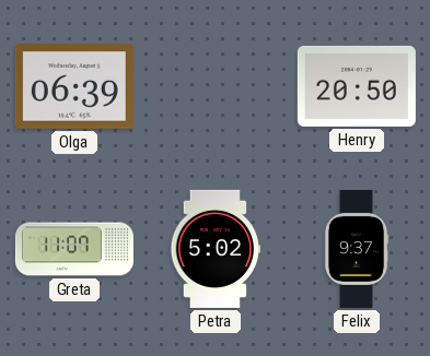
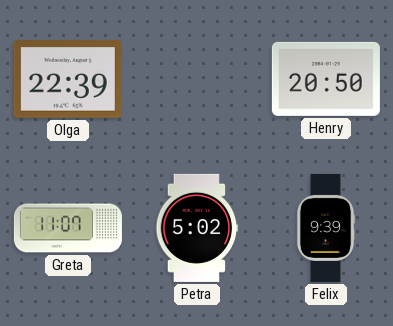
Olga: 06:39 -> 22:39
Felix: 9:37 -> 9:39
